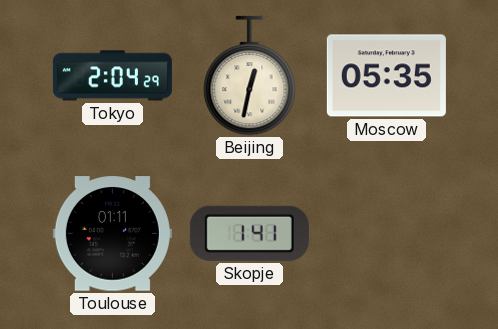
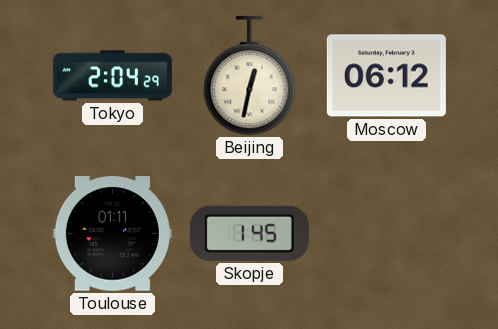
Moscow: 05:35 -> 06:12
Skopje: 1:41 -> 1:45
